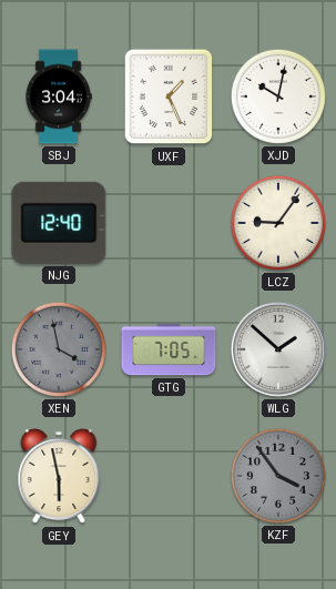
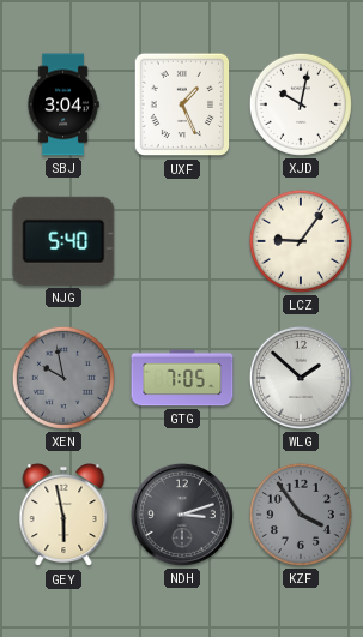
NJG: 12:40 -> 5:40
XEN: 3:58 -> 9:58
NDH: none -> 3:12
